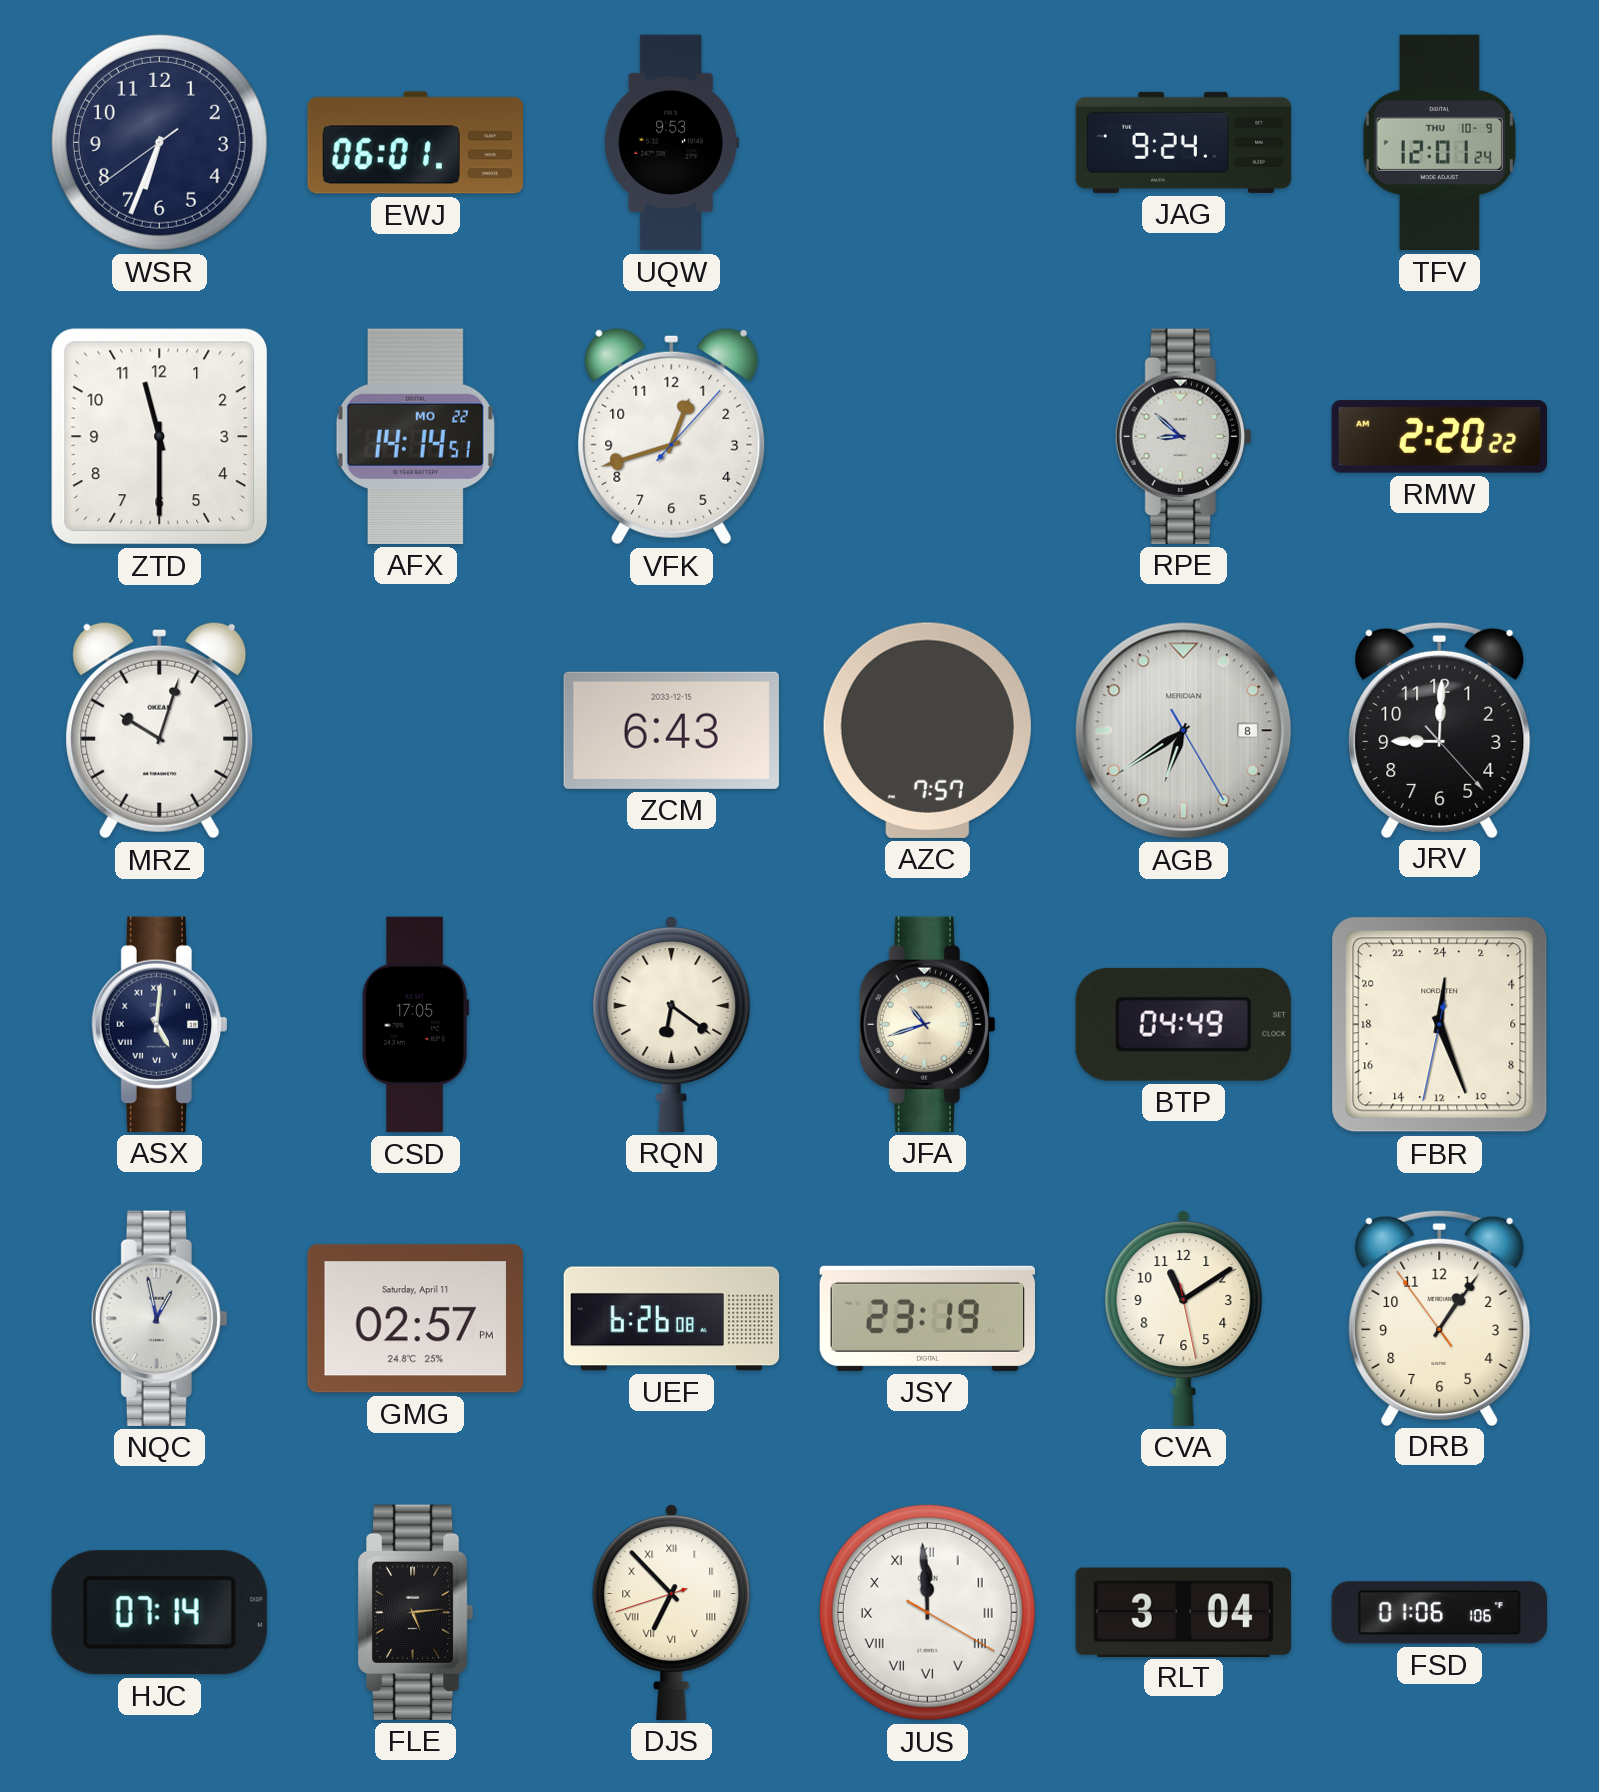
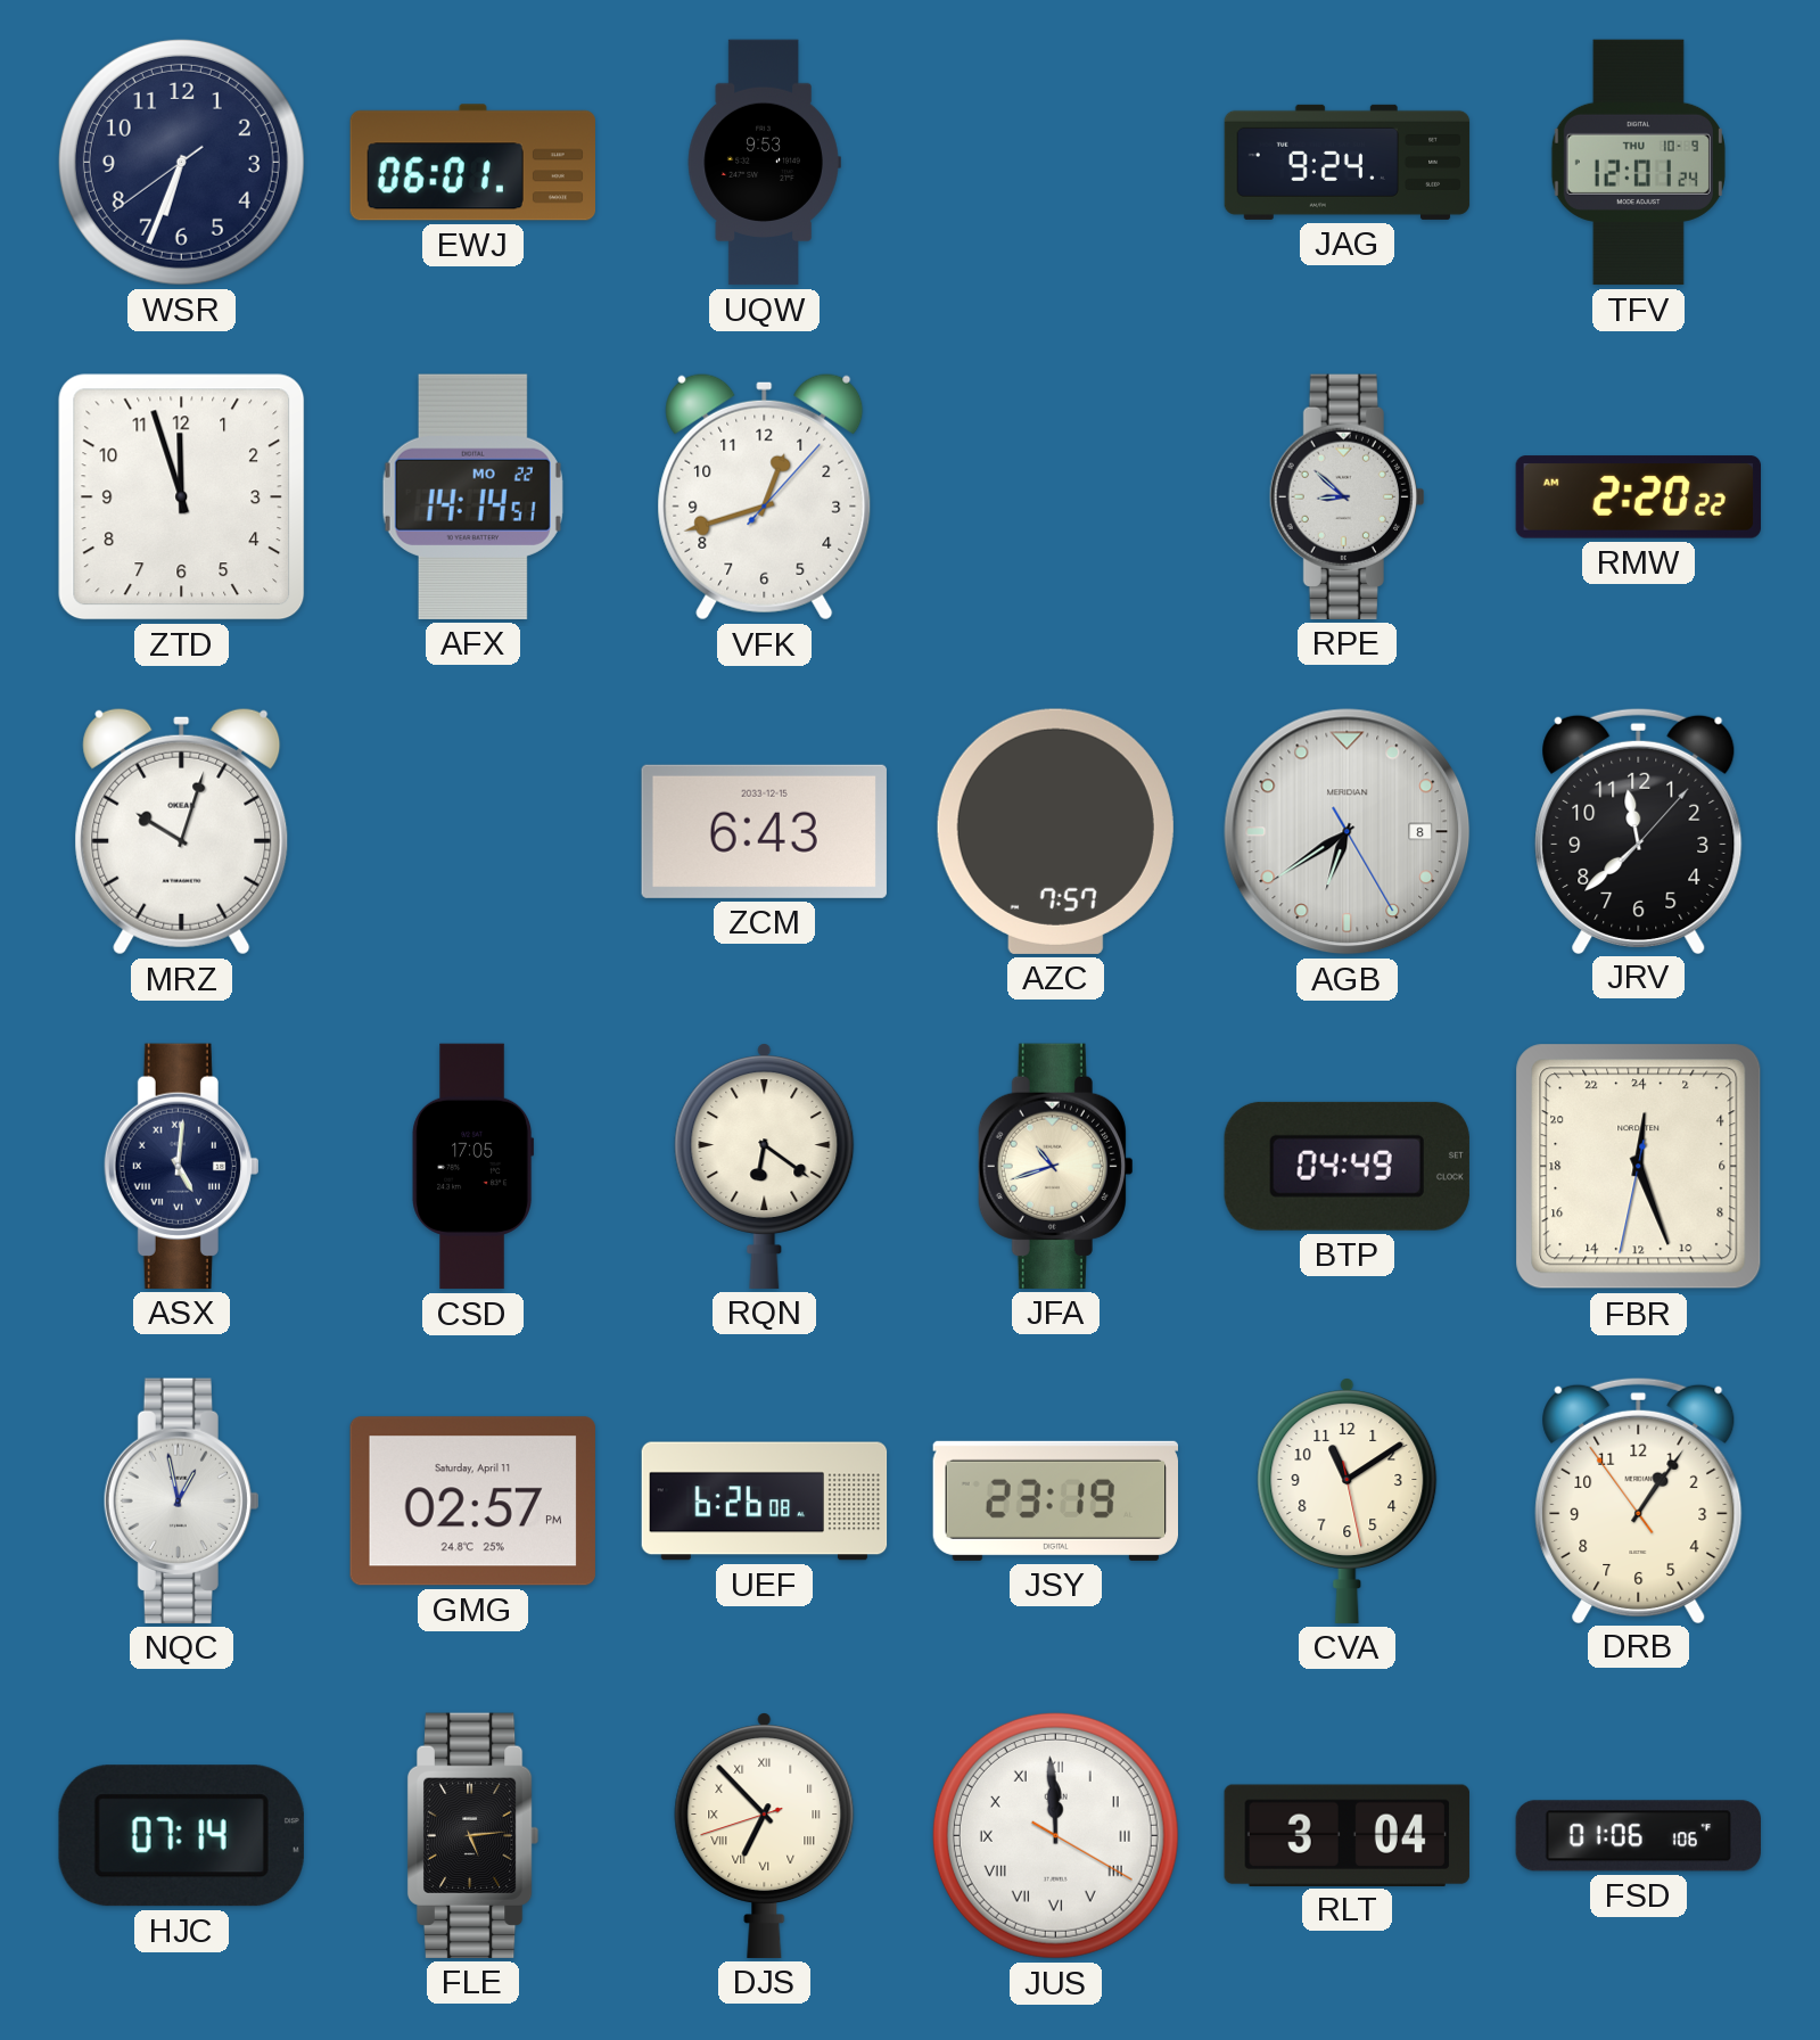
ZTD: 11:30 -> 11:57
JRV: 9:00 -> 11:38
